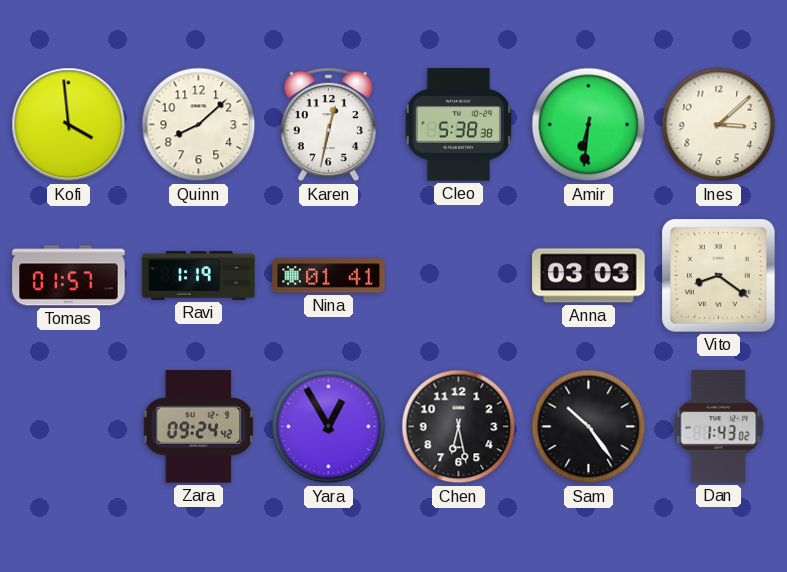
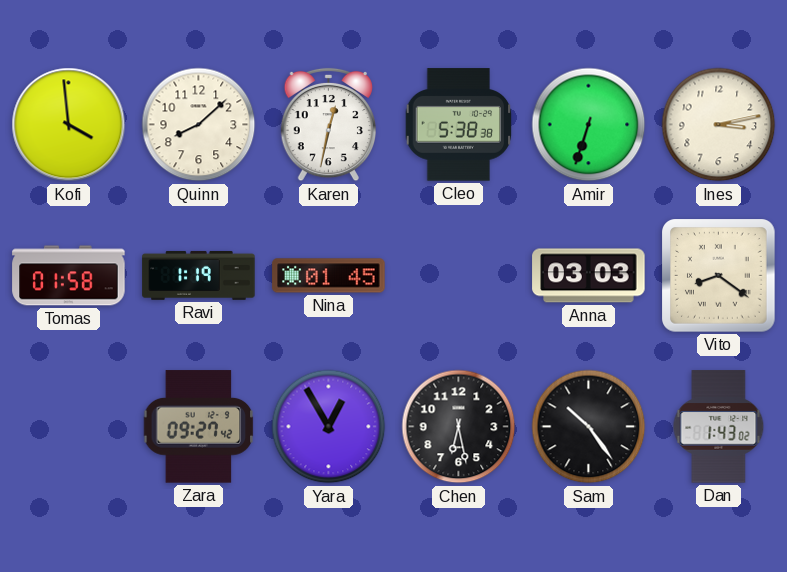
Amir: 6:31 -> 6:33
Ines: 3:08 -> 3:13
Tomas: 01:57 -> 01:58
Nina: 01:41 -> 01:45
Zara: 09:24 -> 09:27
